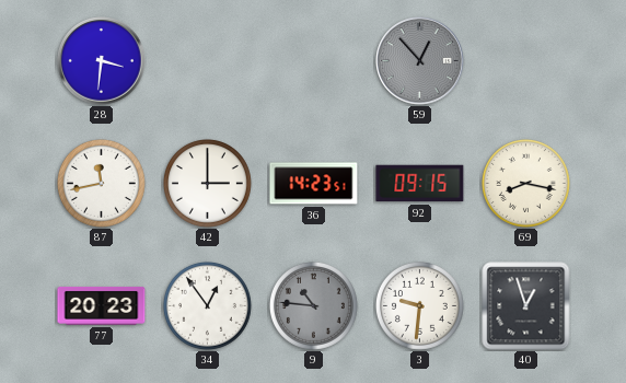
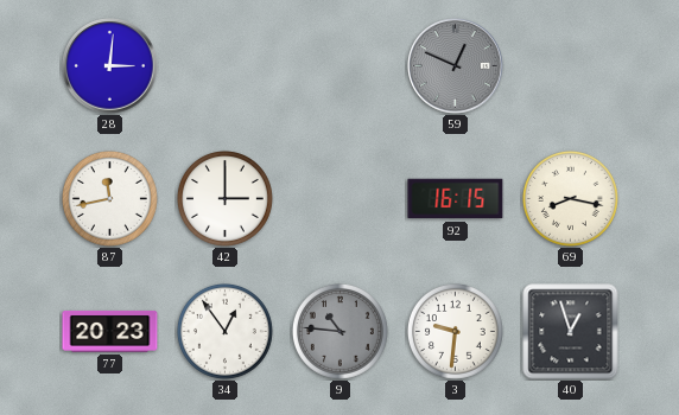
28: 3:31 -> 3:01
59: 12:53 -> 12:49
36: 14:23 -> none
92: 09:15 -> 16:15
